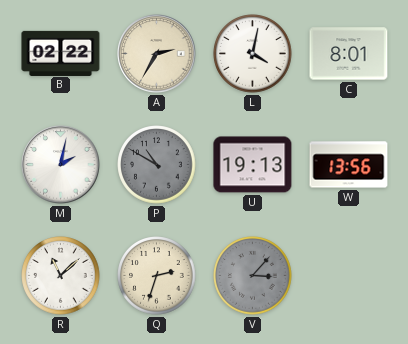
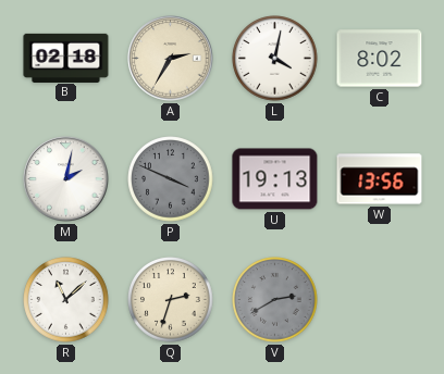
B: 02:22 -> 02:18
C: 8:01 -> 8:02
P: 10:50 -> 3:49
V: 3:07 -> 2:40
